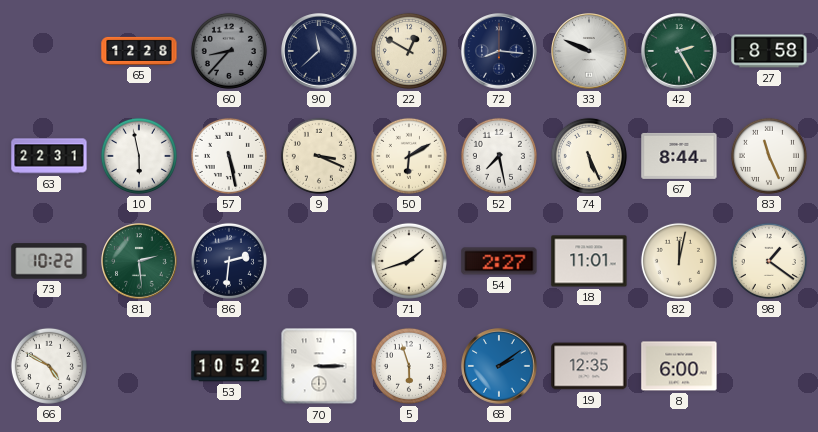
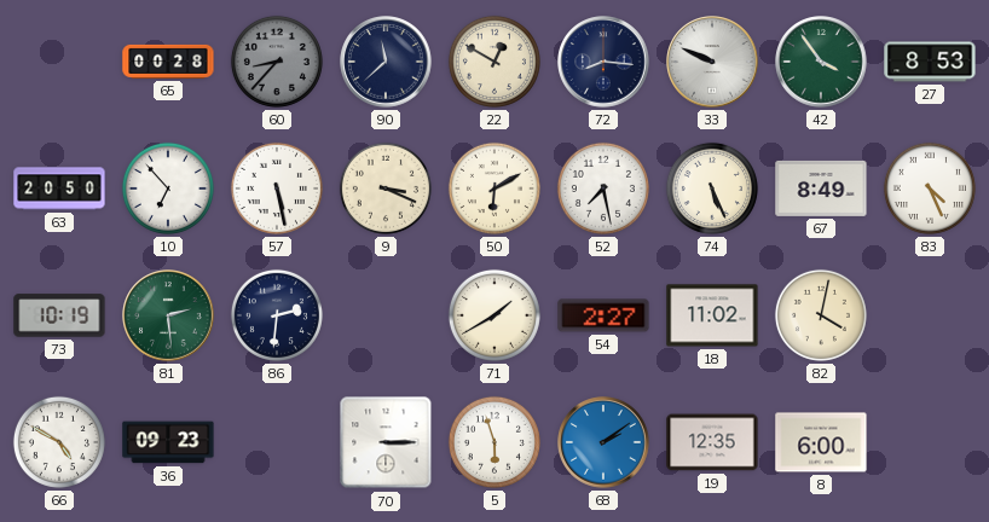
65: 12:28 -> 00:28
42: 2:25 -> 3:54
27: 8:58 -> 8:53
63: 22:31 -> 20:50
10: 5:58 -> 6:53
67: 8:44 -> 8:49
83: 11:26 -> 4:26
73: 10:22 -> 10:19
71: 1:42 -> 1:40
18: 11:01 -> 11:02
82: 12:02 -> 4:02
98: 1:21 -> none
36: none -> 09:23
53: 10:52 -> none
